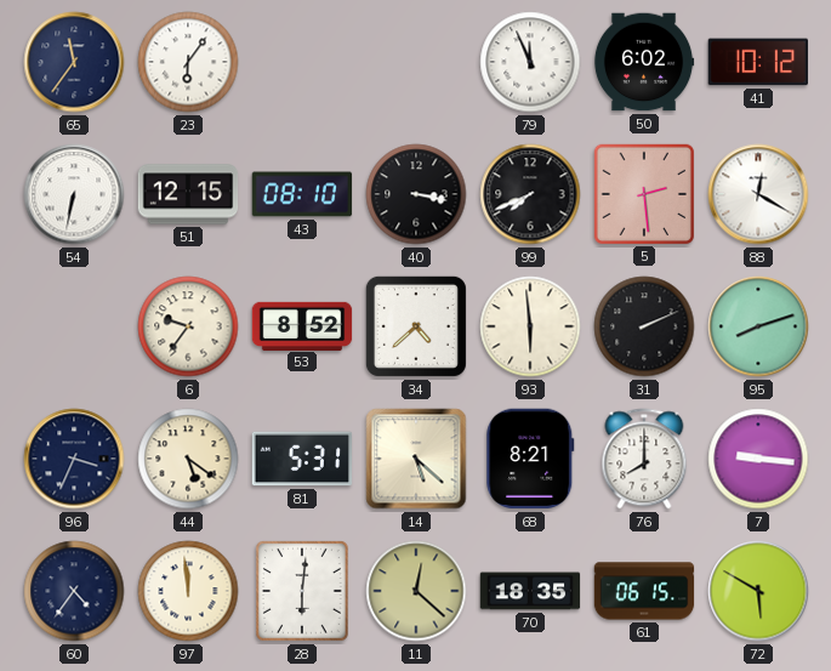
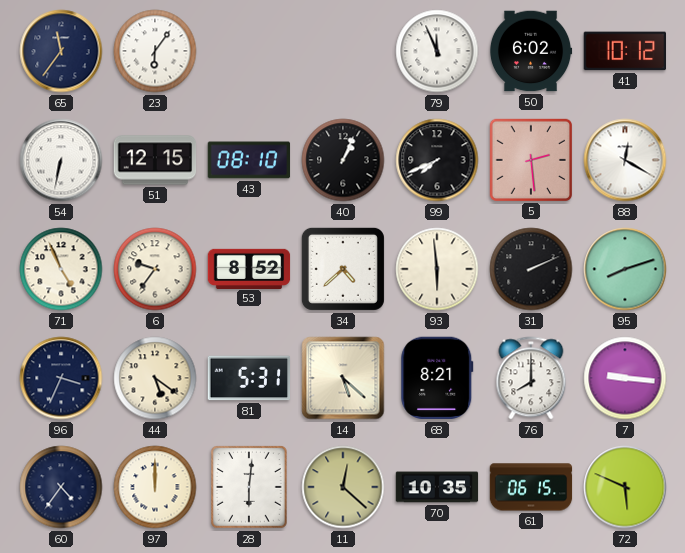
40: 3:17 -> 1:04
71: none -> 4:56
97: 11:59 -> 12:00
70: 18:35 -> 10:35
72: 5:50 -> 5:49
